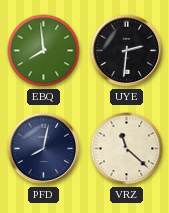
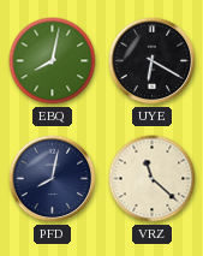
EBQ: 7:59 -> 8:02
UYE: 2:31 -> 6:20
